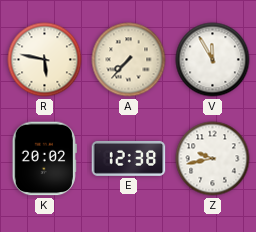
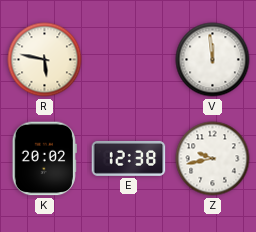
A: 7:37 -> none
V: 11:55 -> 11:59
